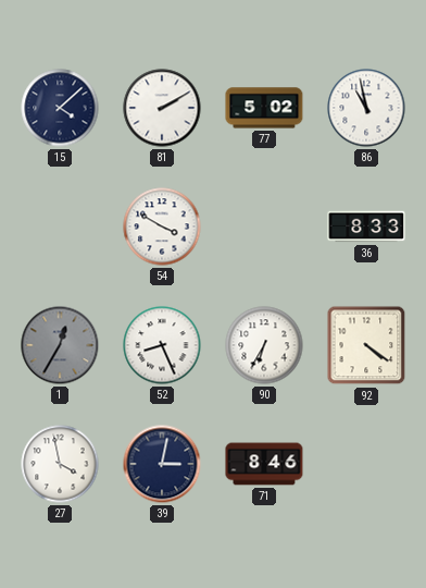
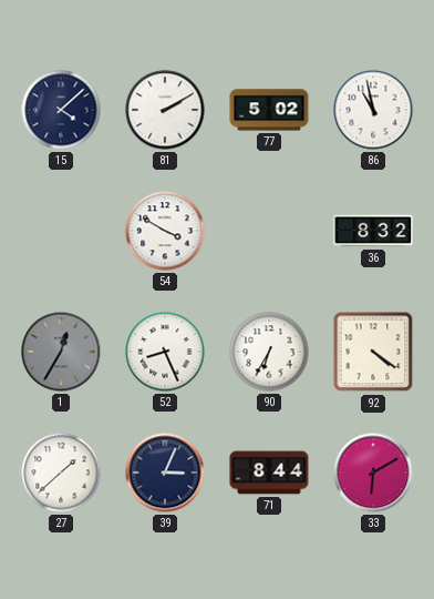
36: 8:33 -> 8:32
27: 3:58 -> 1:38
39: 3:02 -> 3:04
71: 8:46 -> 8:44
33: none -> 6:10
